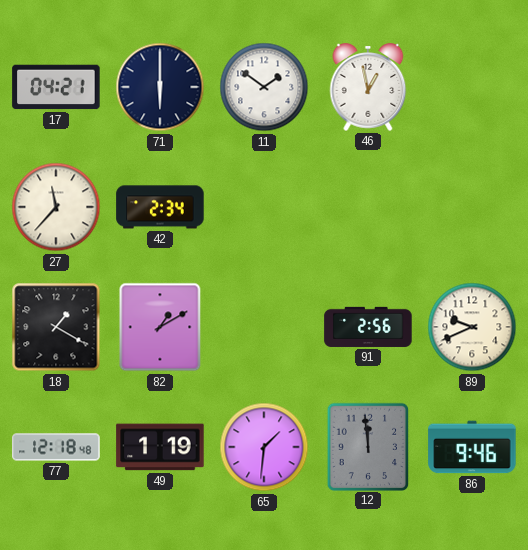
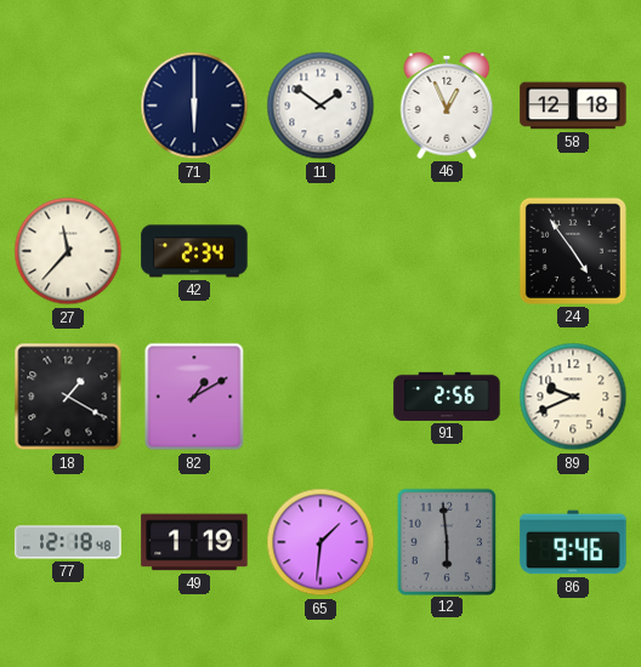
17: 04:21 -> none
46: 12:58 -> 12:56
58: none -> 12:18
24: none -> 4:54
12: 11:59 -> 5:59
